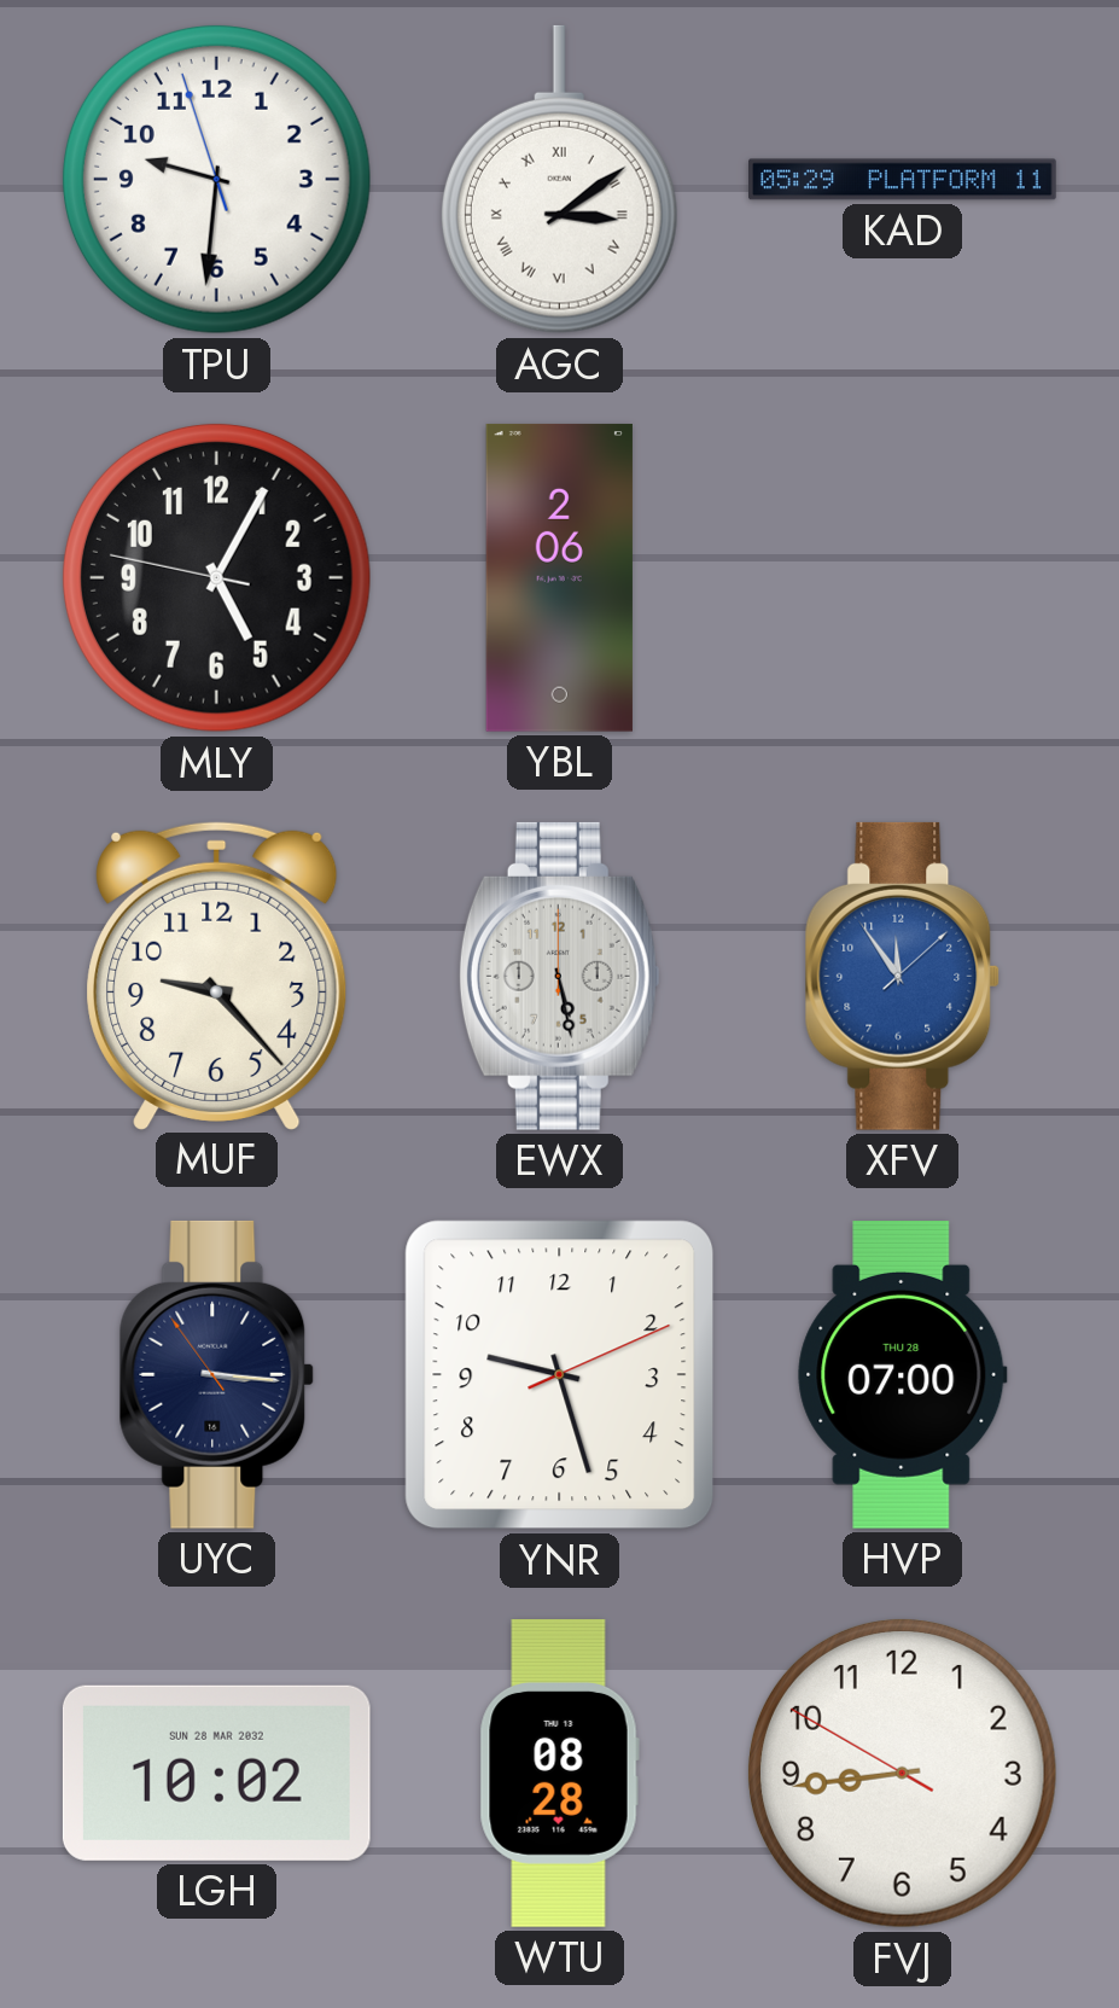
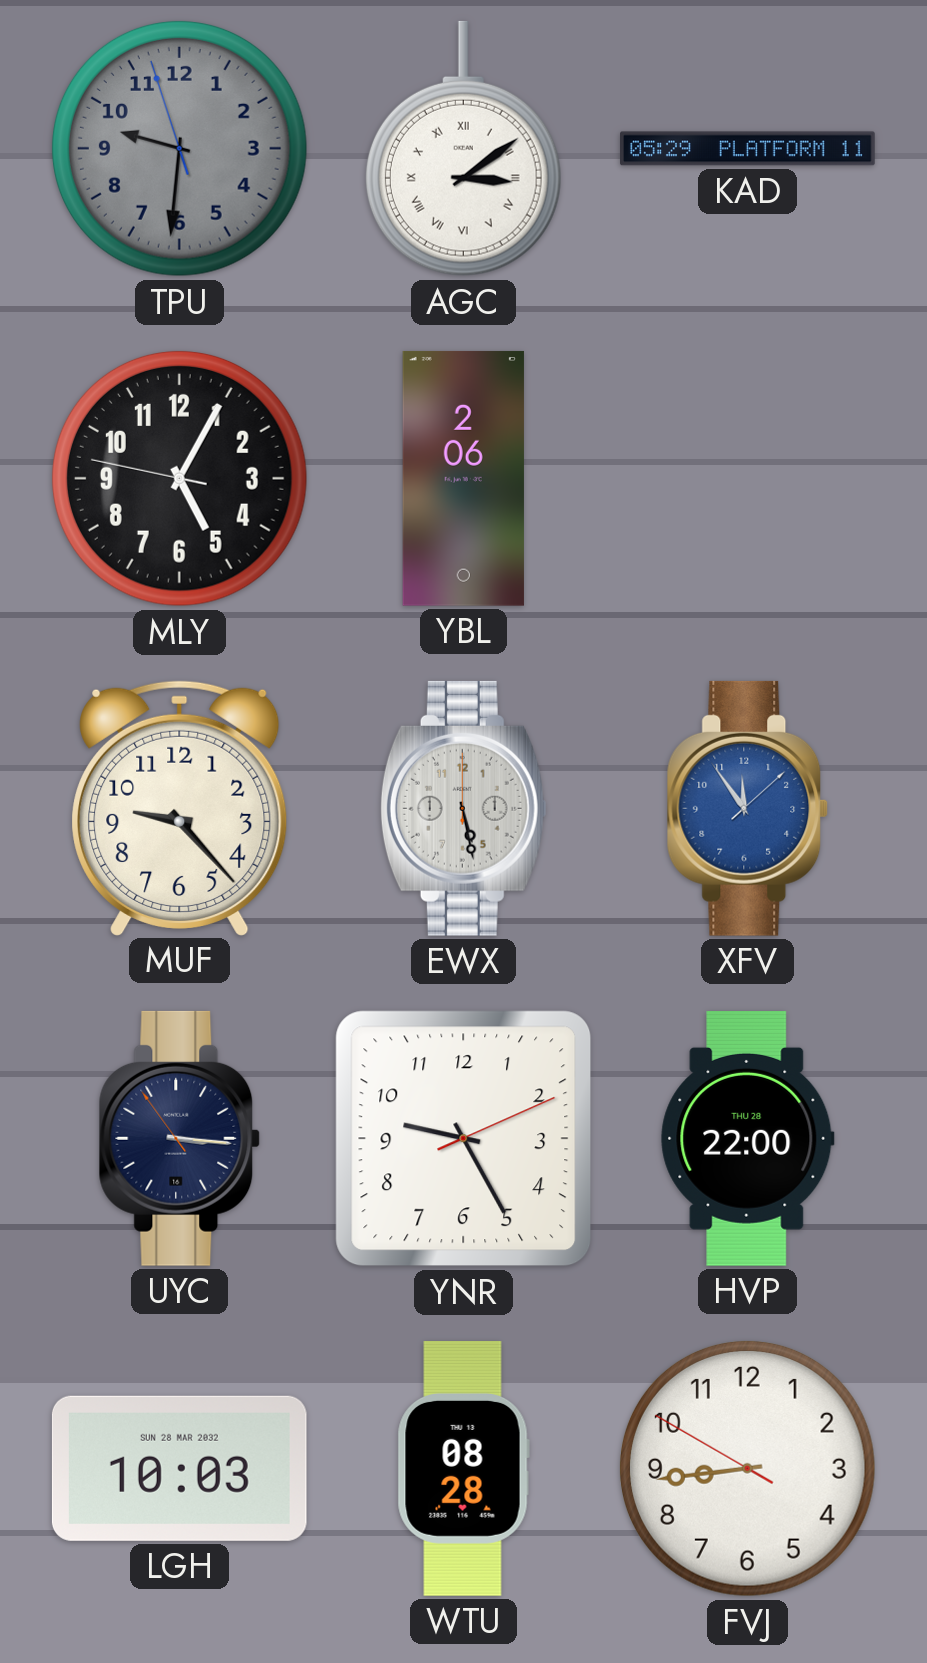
TPU dial: white -> grey
YNR: 9:27 -> 9:25
HVP: 07:00 -> 22:00
LGH: 10:02 -> 10:03
